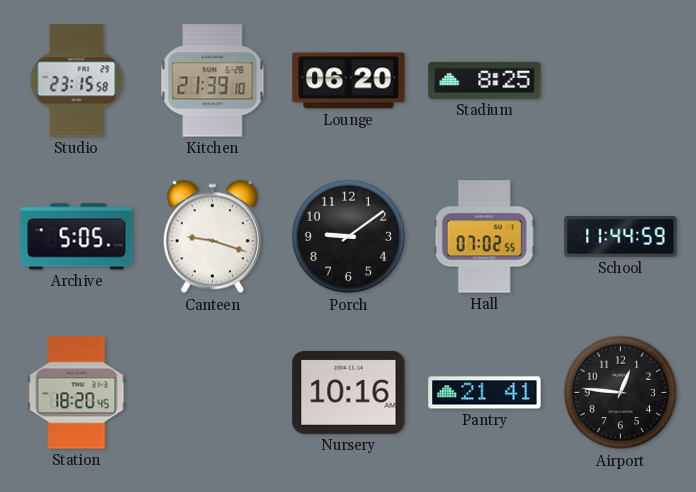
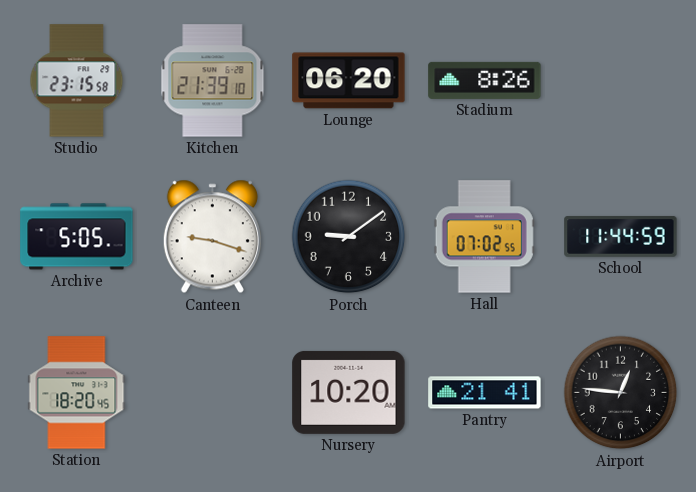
Stadium: 8:25 -> 8:26
Nursery: 10:16 -> 10:20
